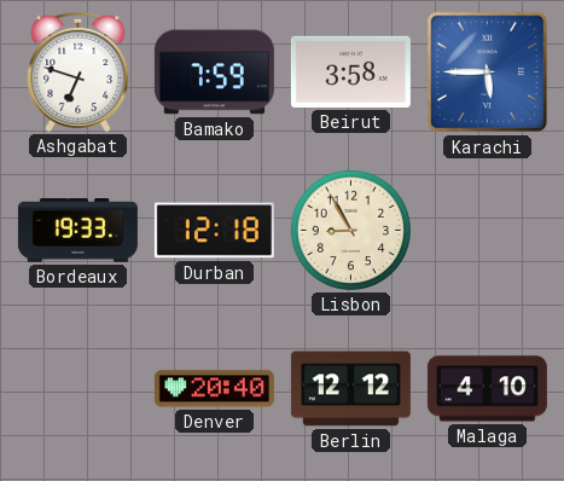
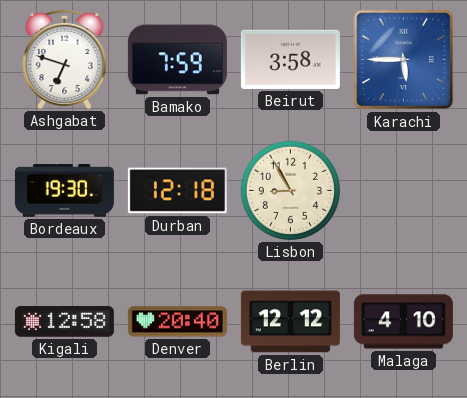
Bordeaux: 19:33 -> 19:30
Kigali: none -> 12:58
